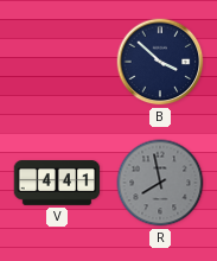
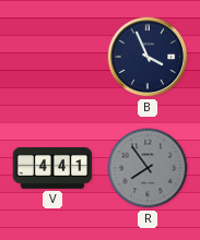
B: 3:52 -> 3:56
R: 7:58 -> 7:54
